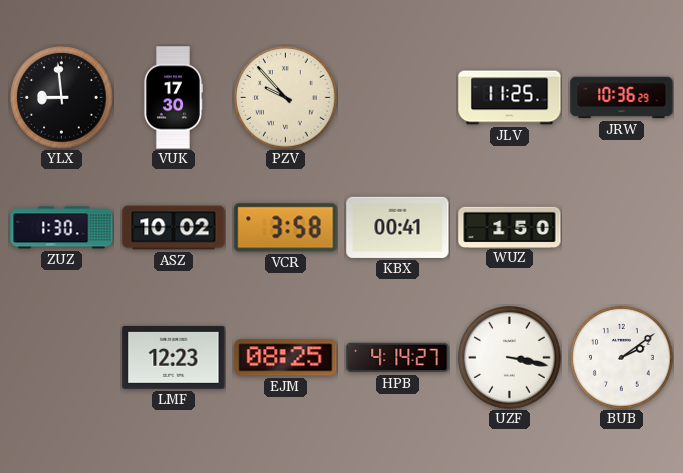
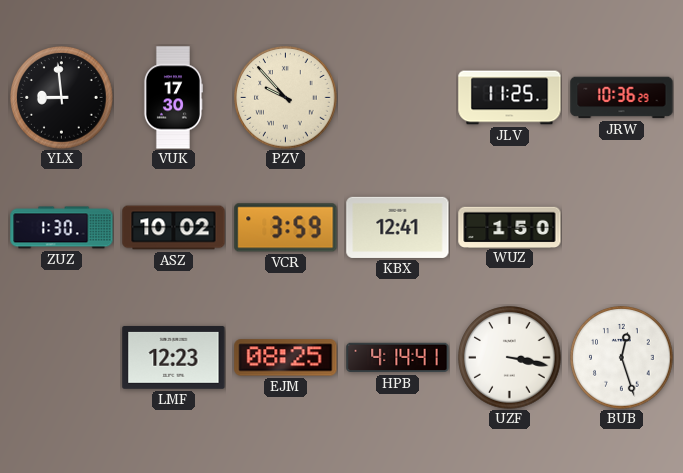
VCR: 3:58 -> 3:59
KBX: 00:41 -> 12:41
HPB: 4:14:27 -> 4:14:41
BUB: 2:09 -> 12:27
